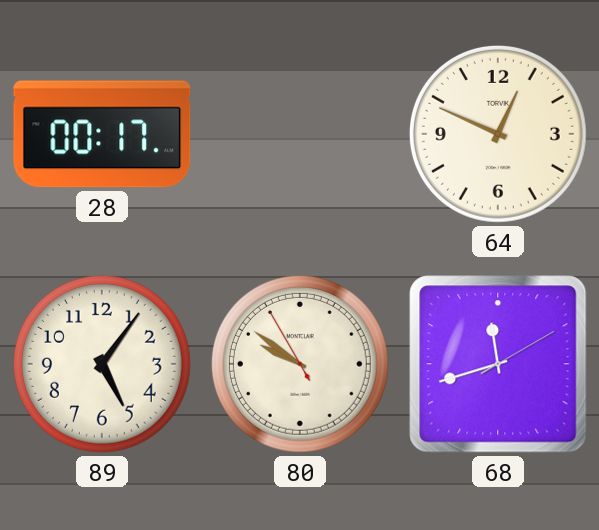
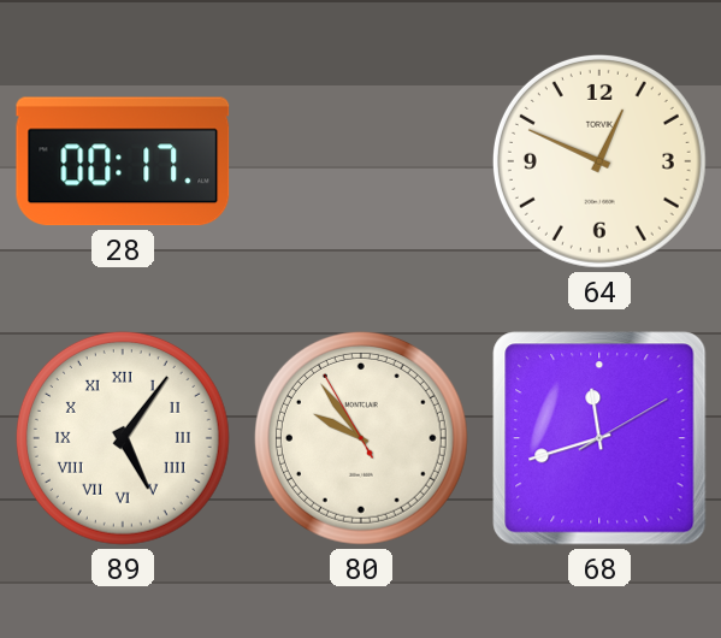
89 numerals: Arabic -> Roman
80: 9:50 -> 9:53
